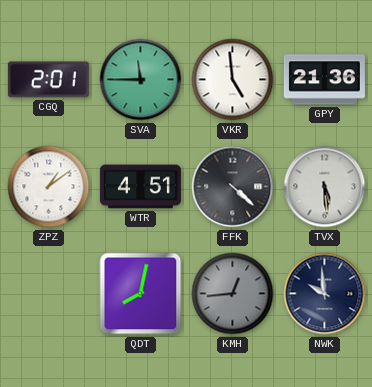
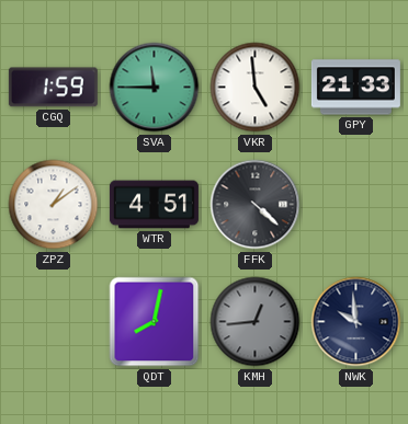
CGQ: 2:01 -> 1:59
GPY: 21:36 -> 21:33
TVX: 5:29 -> none
